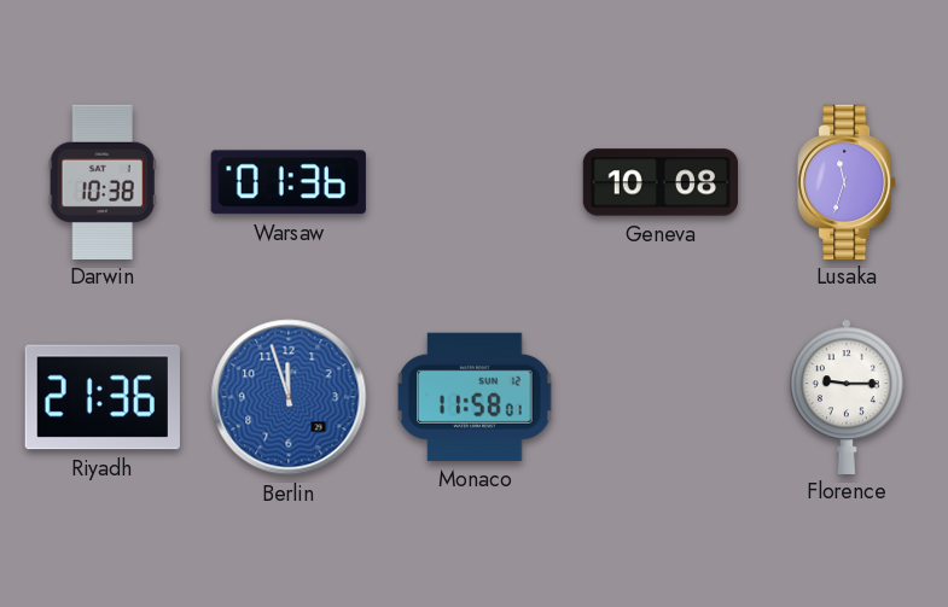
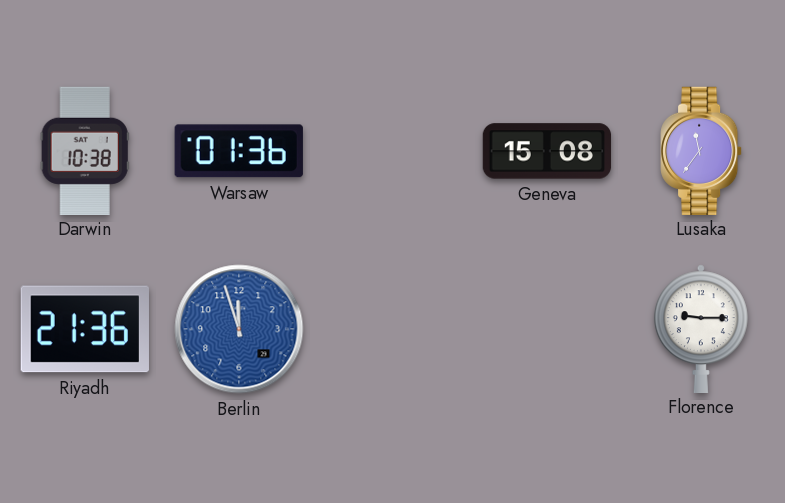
Geneva: 10:08 -> 15:08
Lusaka: 11:33 -> 11:36
Monaco: 11:58 -> none
